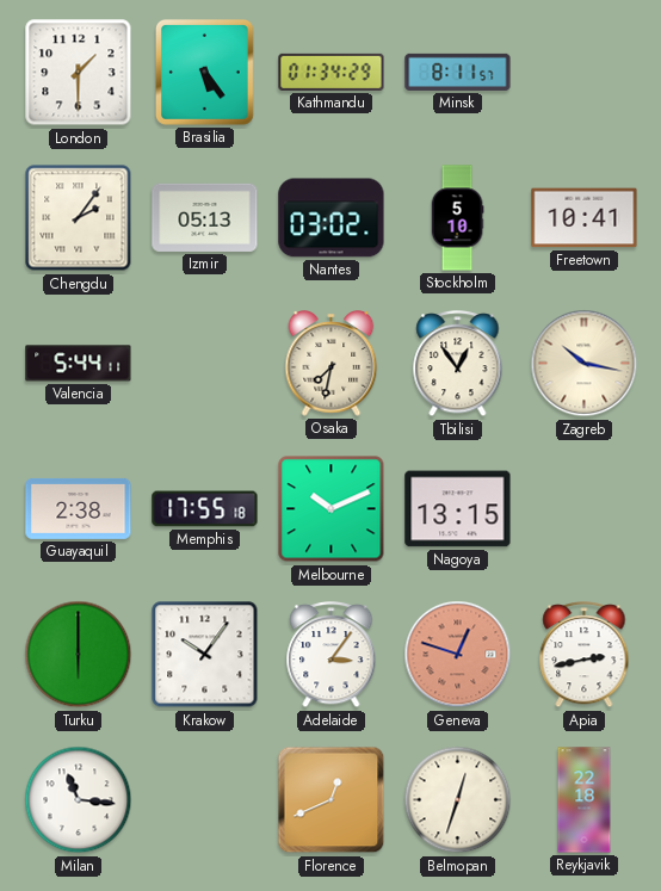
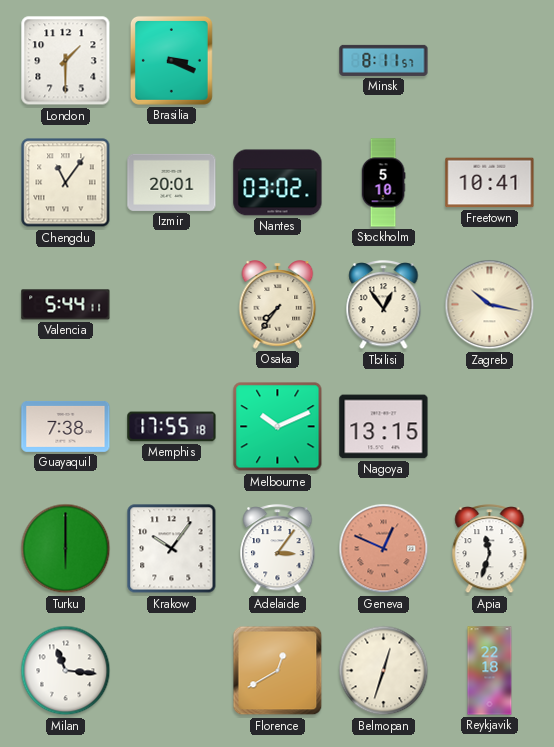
Brasilia: 5:24 -> 3:19
Kathmandu: 01:34 -> none
Chengdu: 2:06 -> 11:06
Izmir: 05:13 -> 20:01
Osaka: 7:32 -> 7:36
Guayaquil: 2:38 -> 7:38
Geneva: 12:48 -> 12:49
Apia: 2:43 -> 11:33
Florence: 12:41 -> 12:40
